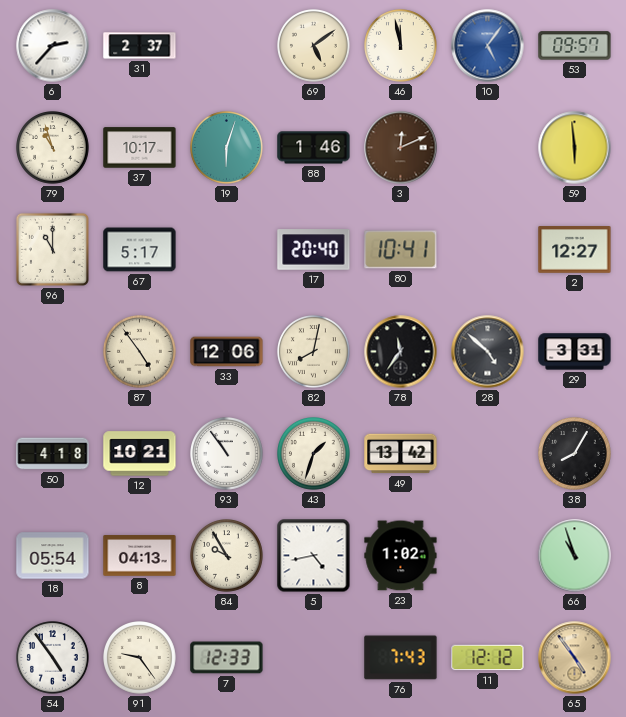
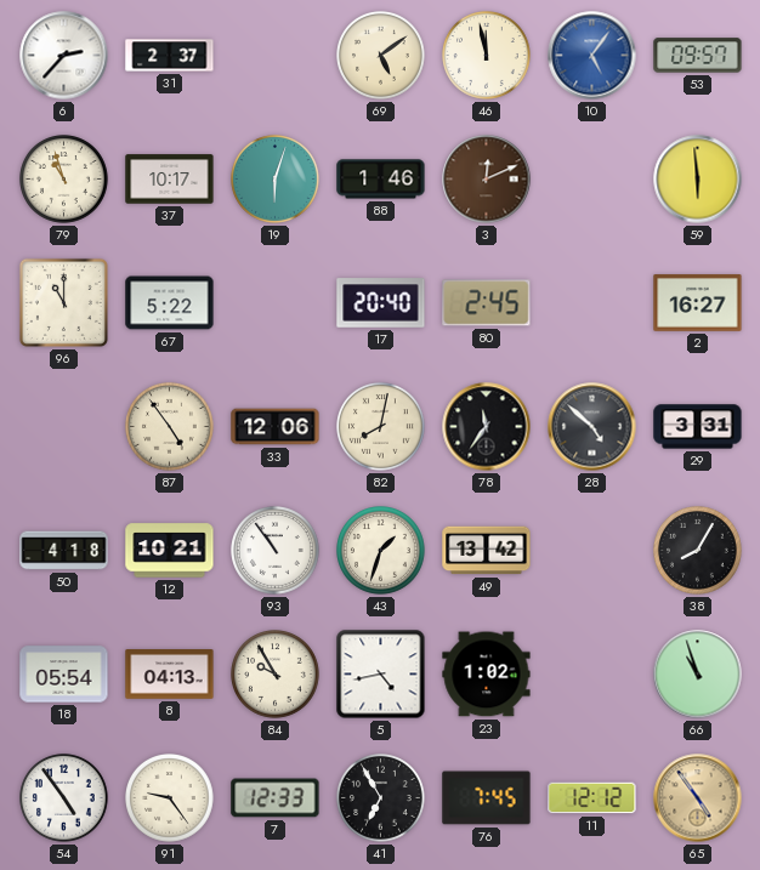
67: 5:17 -> 5:22
80: 10:41 -> 2:45
2: 12:27 -> 16:27
41: none -> 6:55
76: 7:43 -> 7:45
